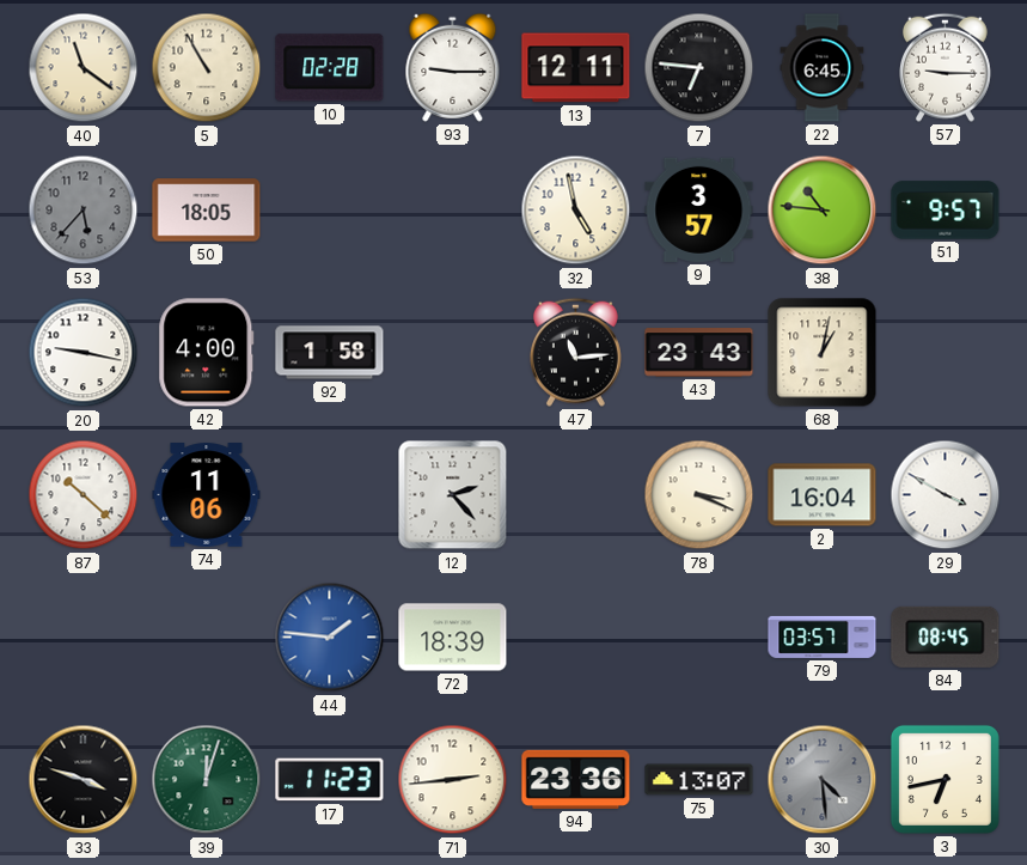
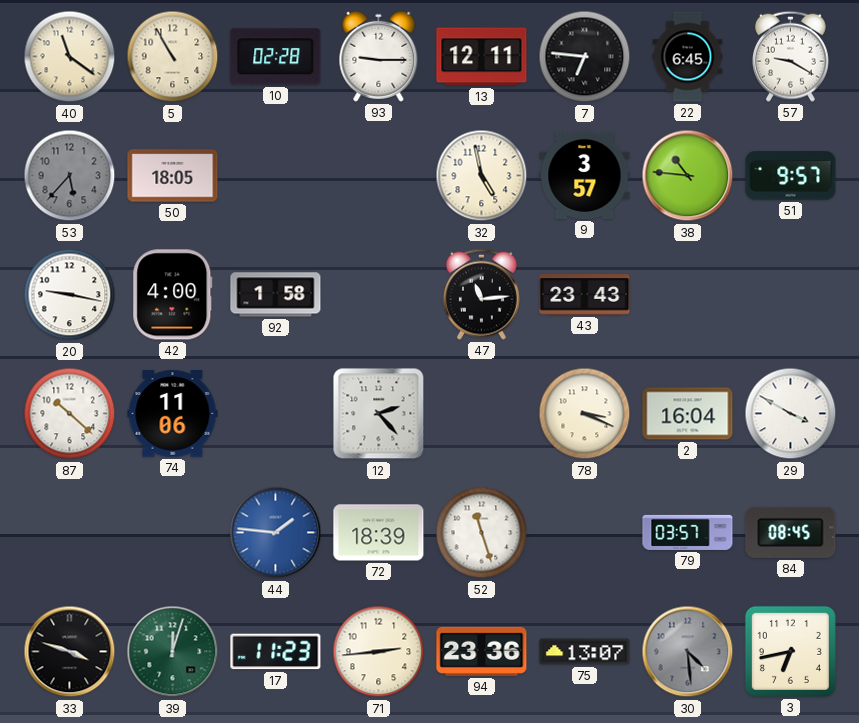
57: 9:15 -> 9:20
68: 1:02 -> none
52: none -> 11:27
